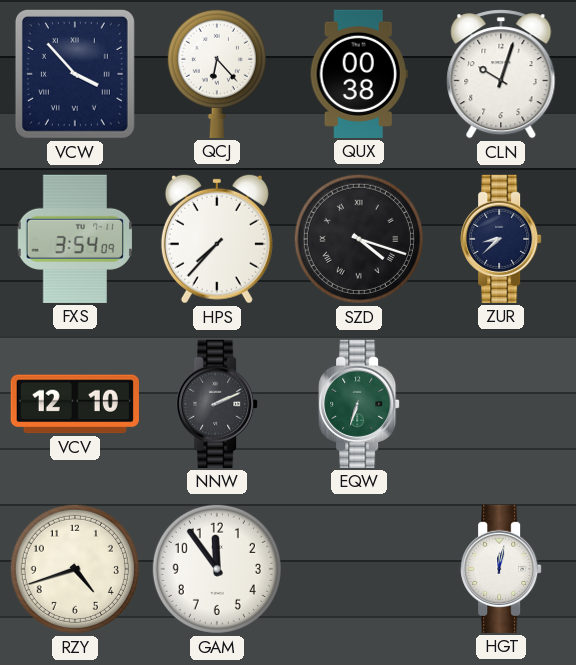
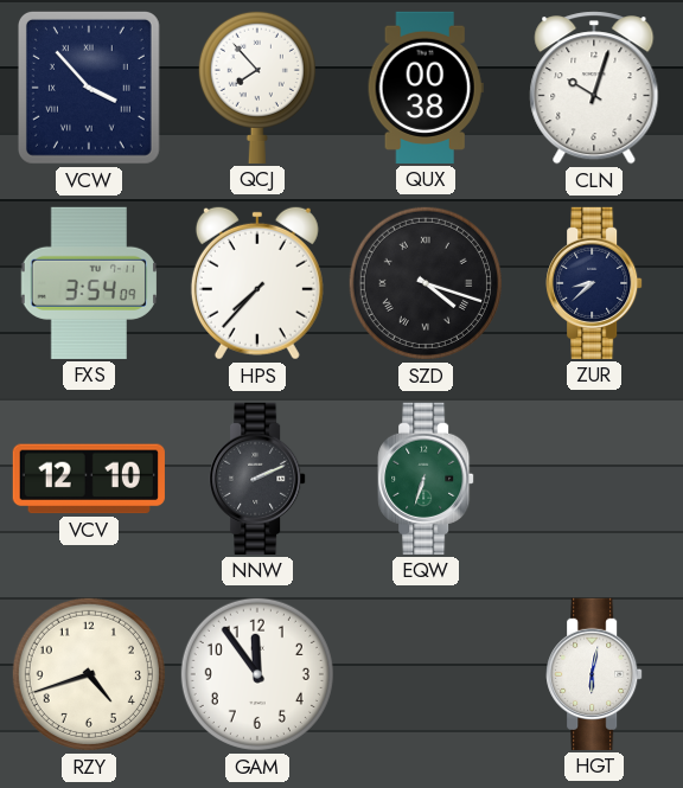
QCJ: 6:23 -> 7:53
HGT: 12:02 -> 6:02
